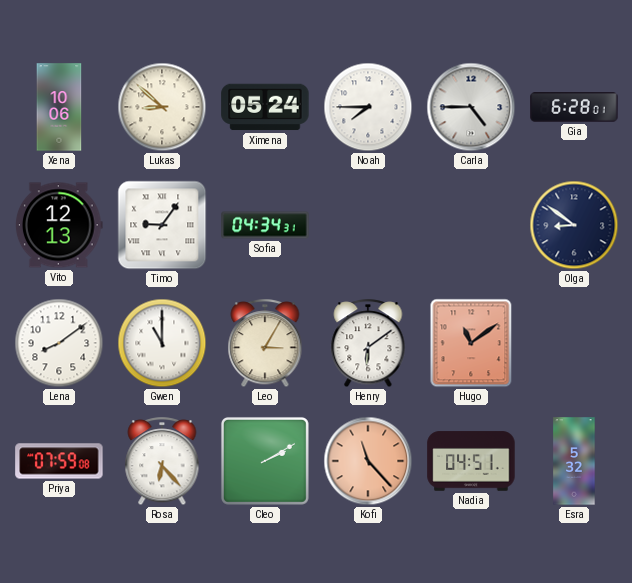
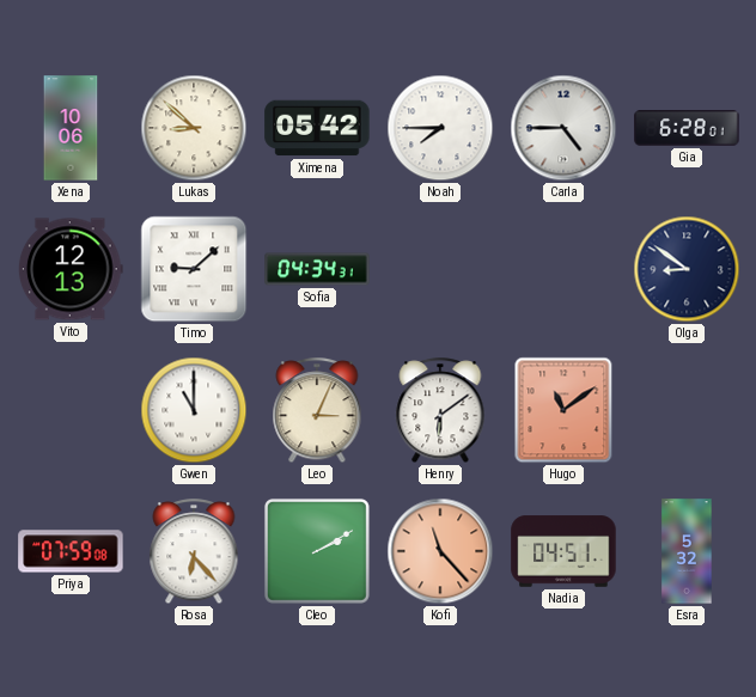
Ximena: 05:24 -> 05:42
Timo: 9:06 -> 9:08
Lena: 8:09 -> none
Leo: 3:05 -> 3:04
